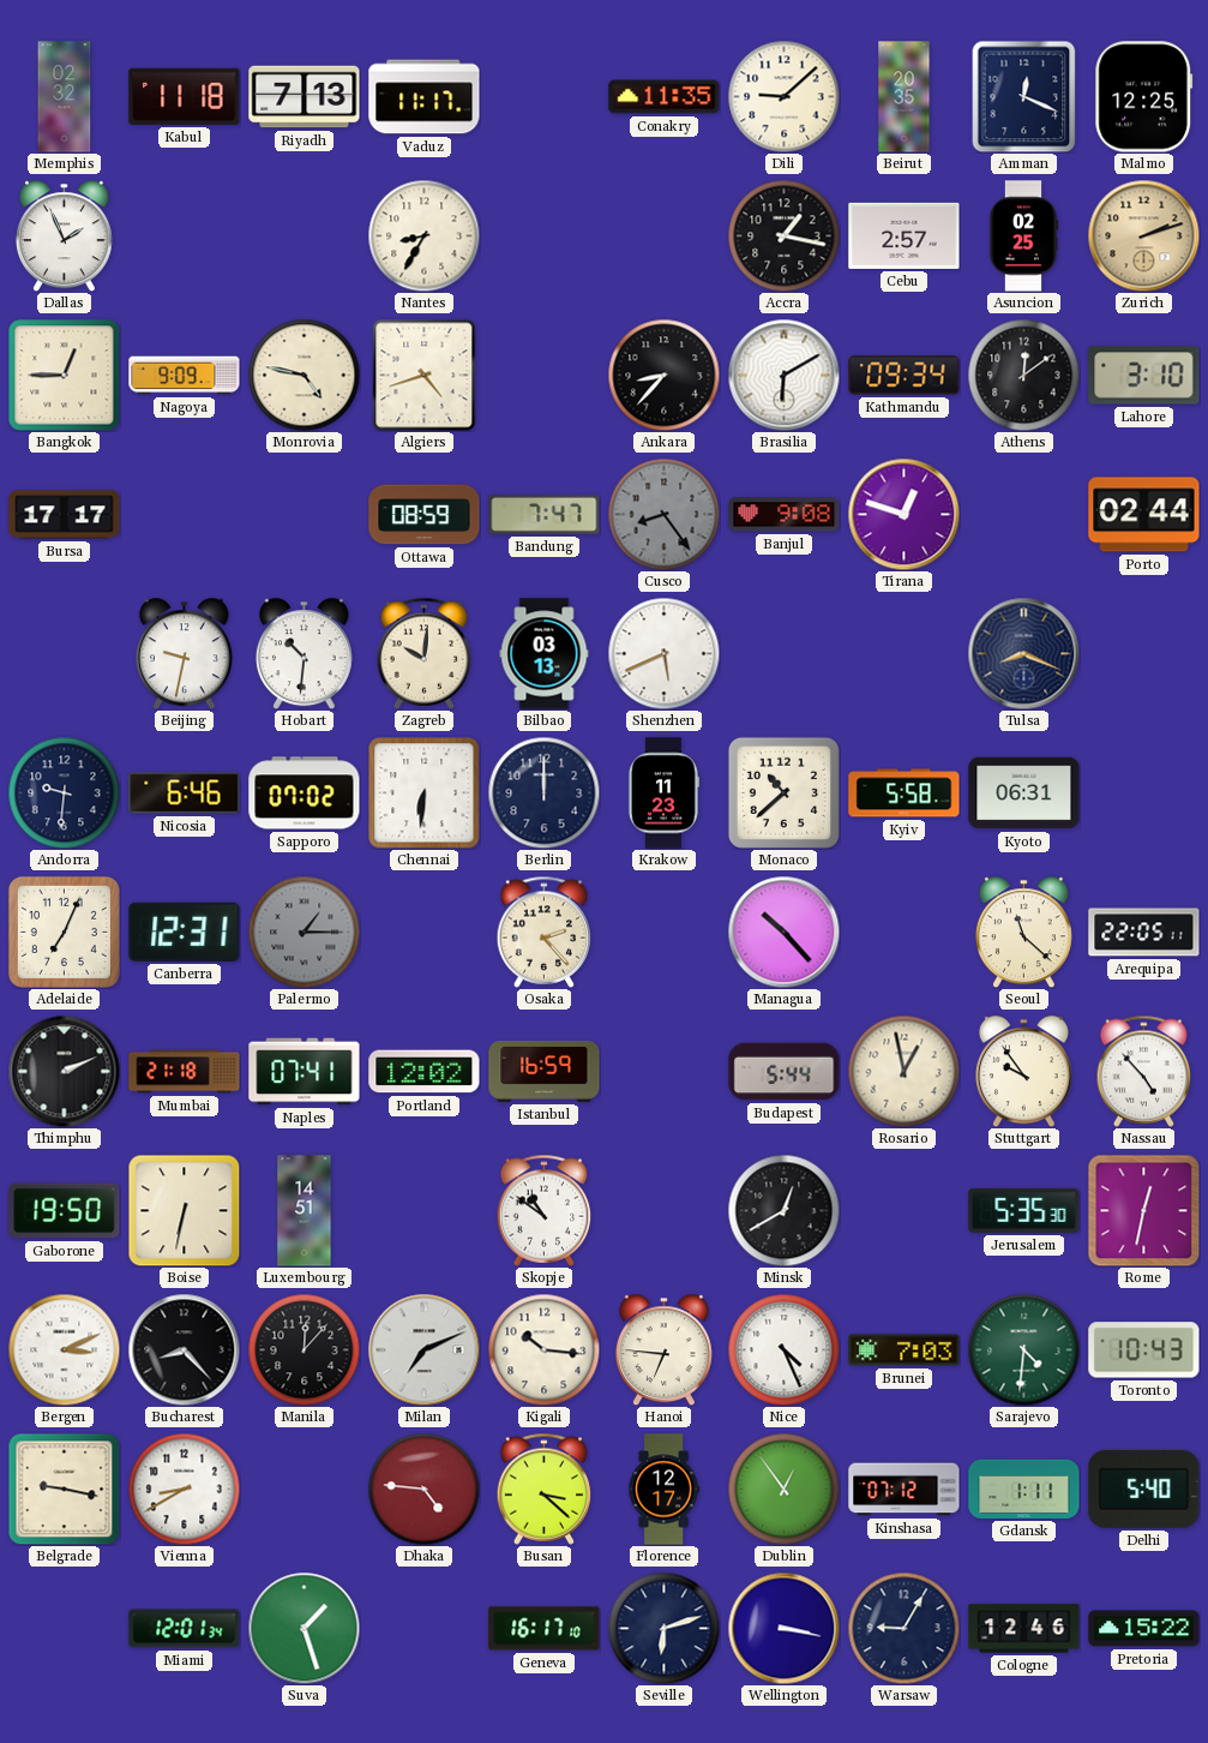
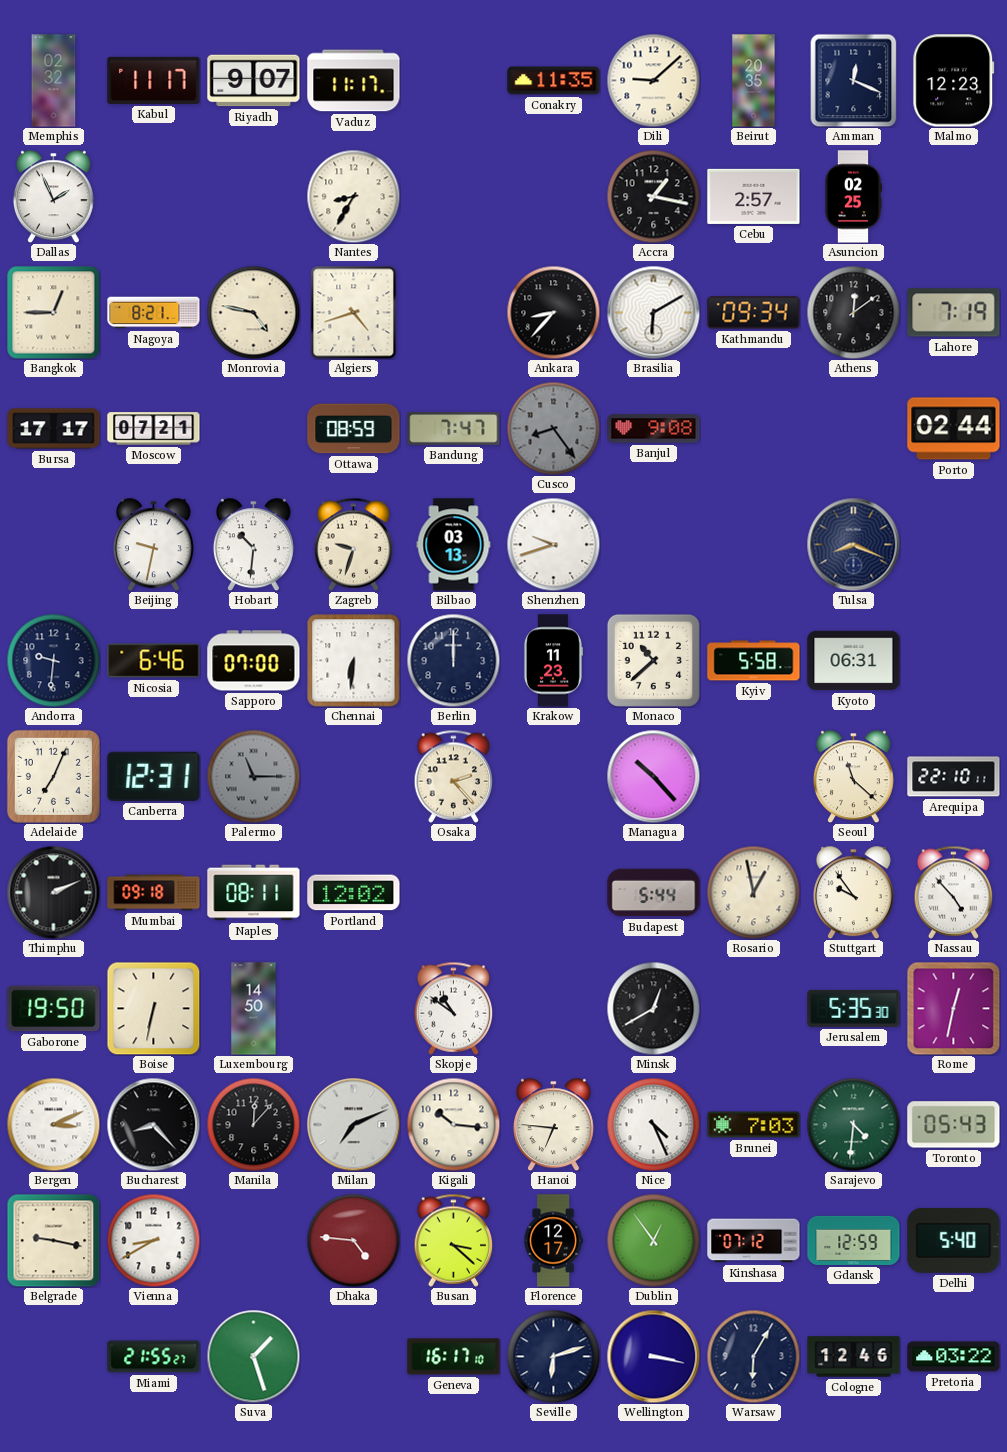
Kabul: 11:18 -> 11:17
Riyadh: 7:13 -> 9:07
Malmo: 12:25 -> 12:23
Zurich: 2:12 -> none
Nagoya: 9:09 -> 8:21
Lahore: 3:10 -> 7:19
Moscow: none -> 07:21
Tirana: 12:48 -> none
Zagreb: 10:01 -> 9:33
Shenzhen: 5:41 -> 9:42
Sapporo: 07:02 -> 07:00
Palermo: 1:15 -> 11:15
Arequipa: 22:05 -> 22:10
Mumbai: 21:18 -> 09:18
Naples: 07:41 -> 08:11
Istanbul: 16:59 -> none
Luxembourg: 14:51 -> 14:50
Toronto: 10:43 -> 05:43
Gdansk: 1:11 -> 12:59
Miami: 12:01 -> 21:55
Warsaw: 9:05 -> 6:05
Pretoria: 15:22 -> 03:22
